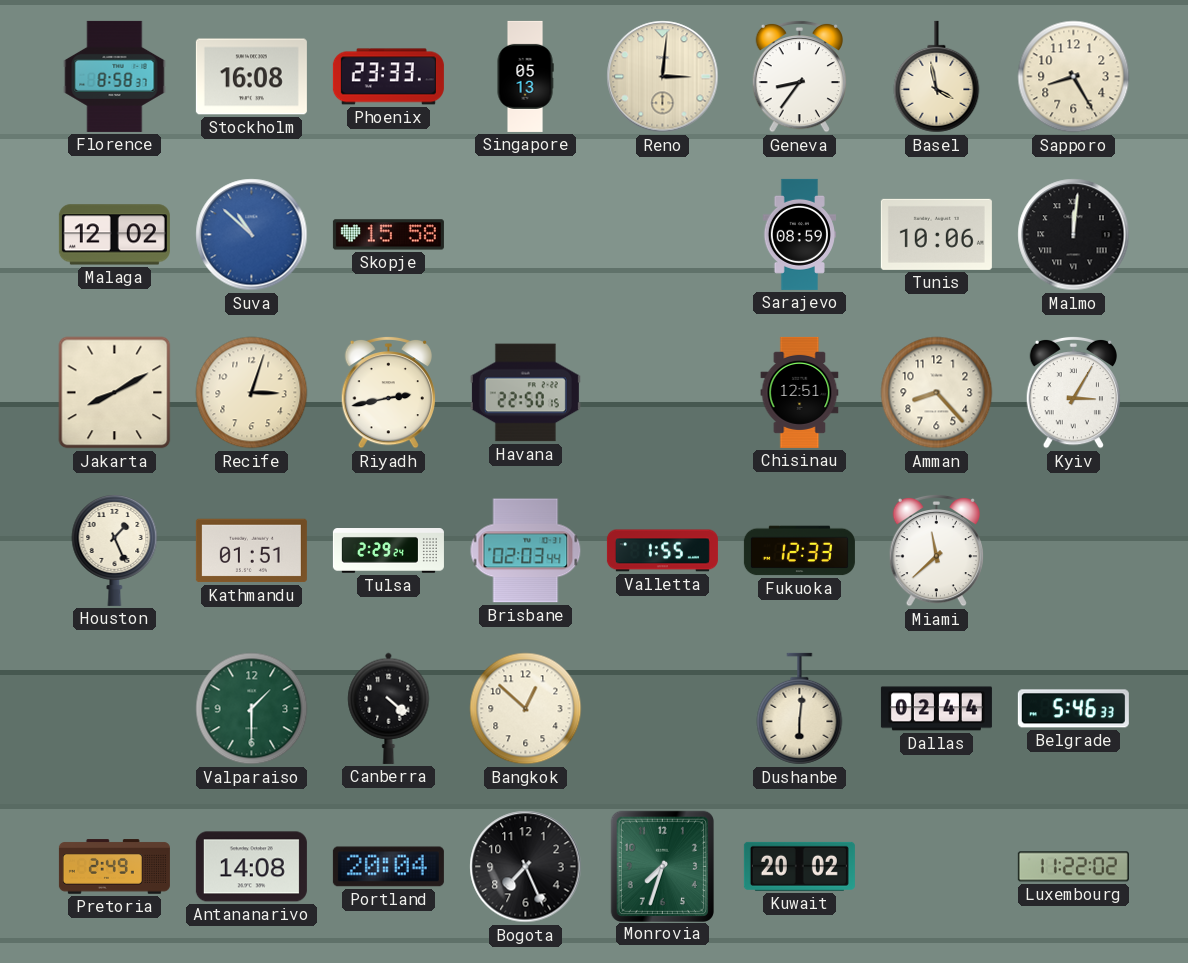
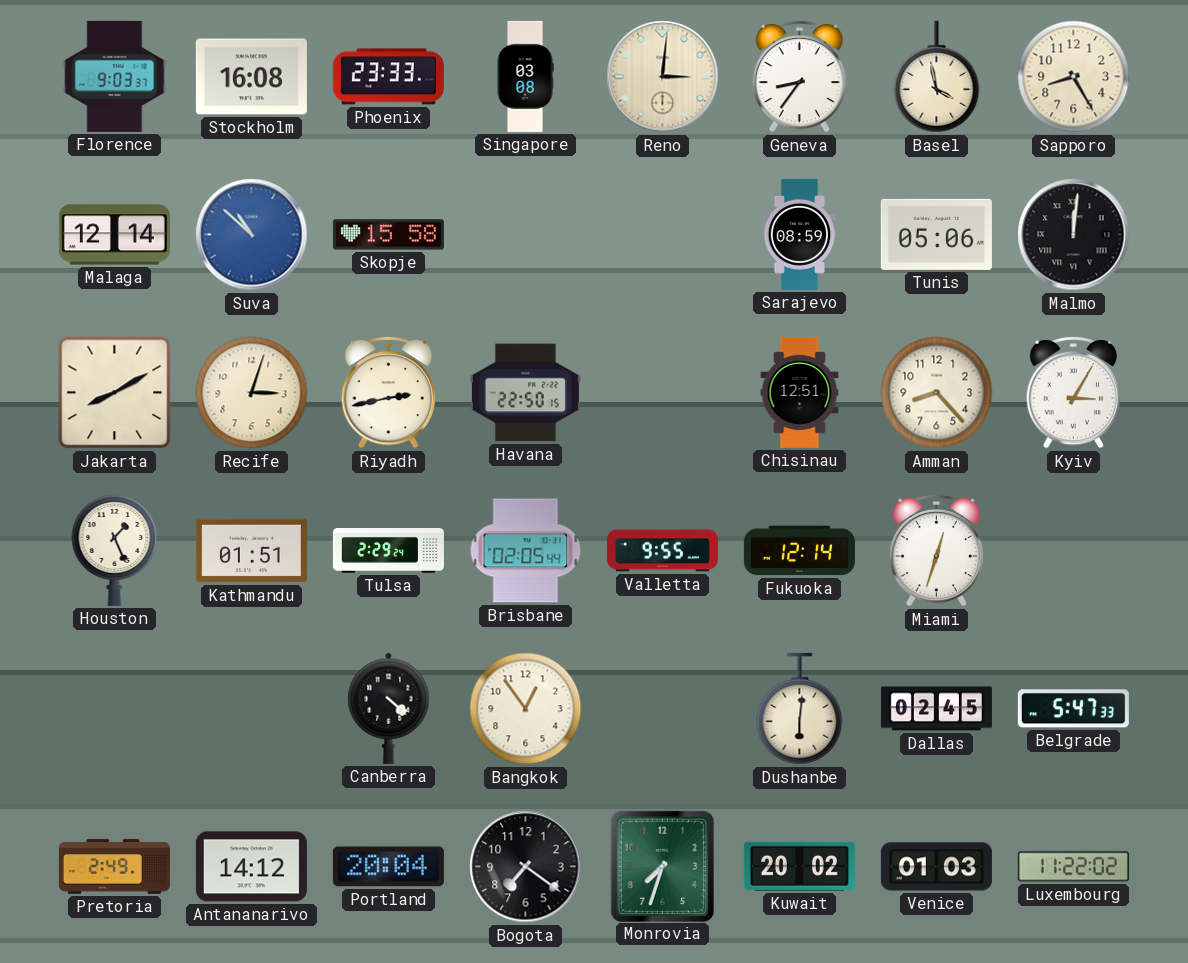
Florence: 8:58 -> 9:03
Singapore: 05:13 -> 03:08
Malaga: 12:02 -> 12:14
Tunis: 10:06 -> 05:06
Brisbane: 02:03 -> 02:05
Valletta: 1:55 -> 9:55
Fukuoka: 12:33 -> 12:14
Miami: 11:38 -> 12:33
Valparaiso: 1:30 -> none
Bangkok: 12:52 -> 12:54
Dallas: 02:44 -> 02:45
Belgrade: 5:46 -> 5:47
Antananarivo: 14:08 -> 14:12
Bogota: 7:26 -> 7:21
Venice: none -> 01:03
